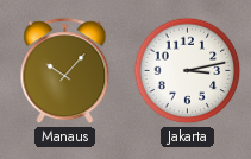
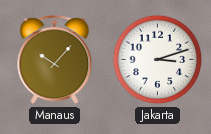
Jakarta: 3:13 -> 3:12
